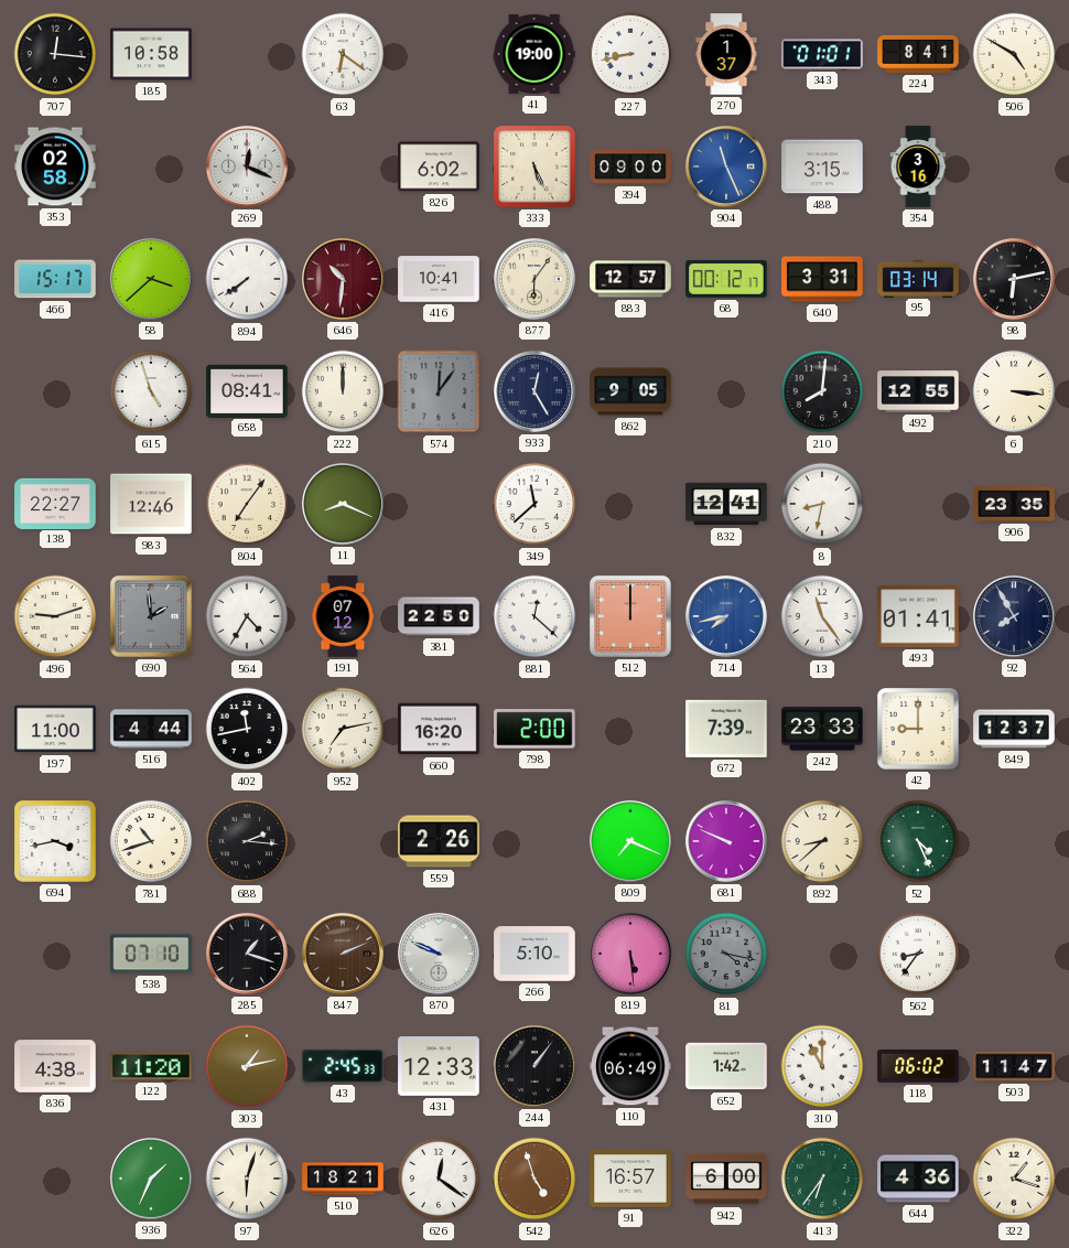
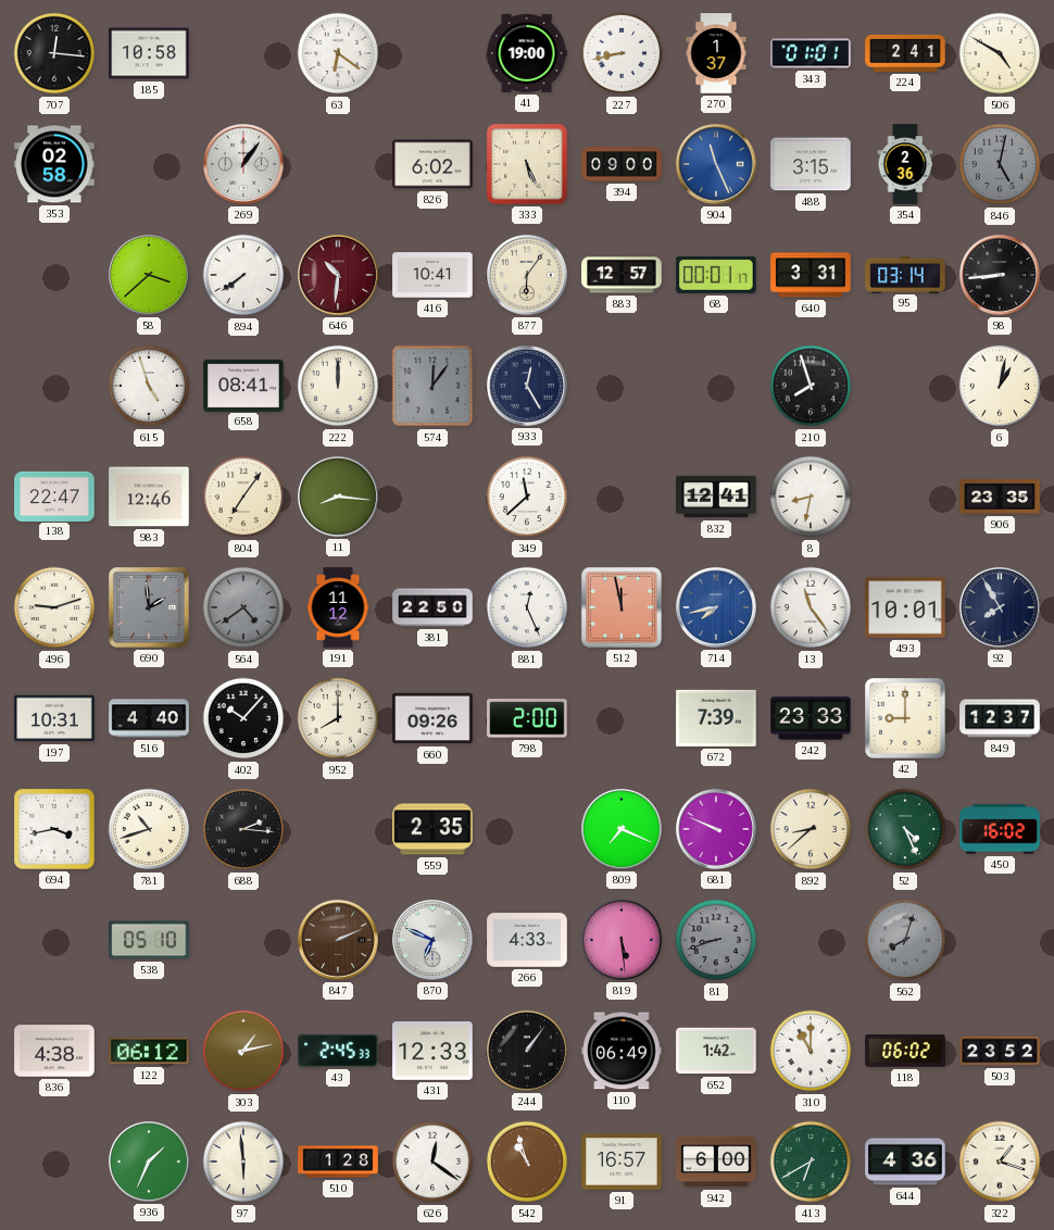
224: 8:41 -> 2:41
269: 12:19 -> 1:06
354: 3:16 -> 2:36
846: none -> 5:02
466: 15:17 -> none
68: 00:12 -> 00:01
98: 6:13 -> 8:44
862: 9:05 -> none
210: 8:01 -> 7:57
492: 12:55 -> none
6: 3:16 -> 1:02
138: 22:27 -> 22:47
11: 8:19 -> 8:16
564: 4:35 -> 4:39
564 dial: white -> grey
191: 07:12 -> 11:12
881: 12:22 -> 12:26
512: 12:00 -> 11:58
493: 01:41 -> 10:01
197: 11:00 -> 10:31
516: 4:44 -> 4:40
402: 11:43 -> 10:07
952: 7:13 -> 8:00
660: 16:20 -> 09:26
559: 2:26 -> 2:35
450: none -> 16:02
538: 07:10 -> 05:10
285: 1:18 -> none
870: 9:49 -> 6:49
266: 5:10 -> 4:33
81: 4:17 -> 8:42
562: 8:36 -> 8:03
562 dial: white -> grey
122: 11:20 -> 06:12
503: 11:47 -> 23:52
97: 6:03 -> 5:59
510: 18:21 -> 1:28
542: 4:57 -> 10:57
413: 6:36 -> 6:40
